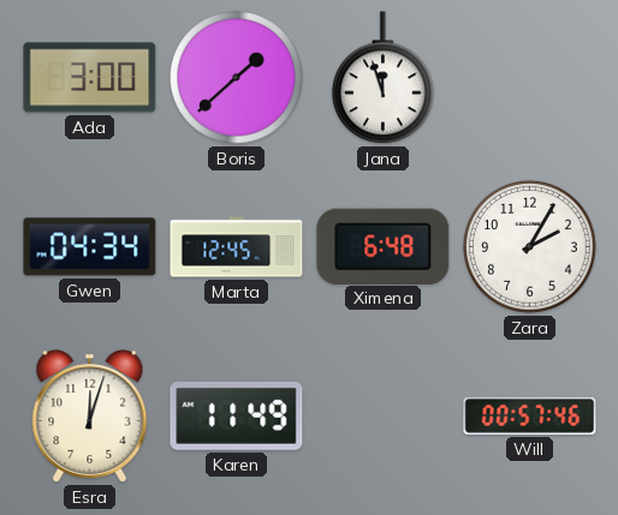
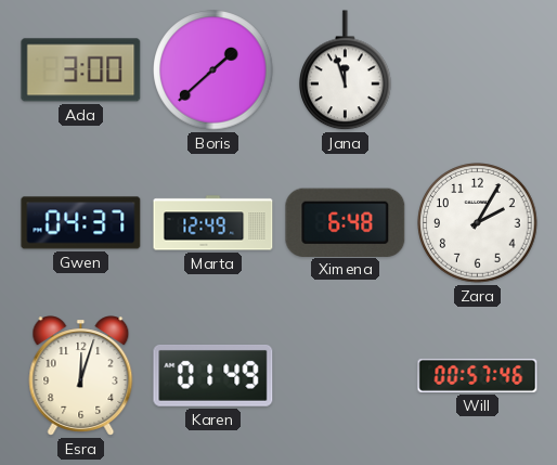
Gwen: 04:34 -> 04:37
Marta: 12:45 -> 12:49
Karen: 11:49 -> 01:49
